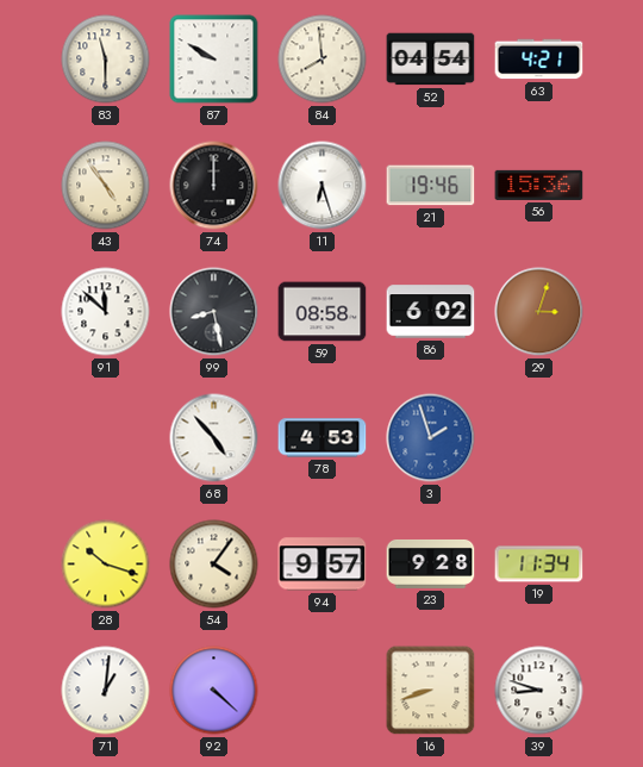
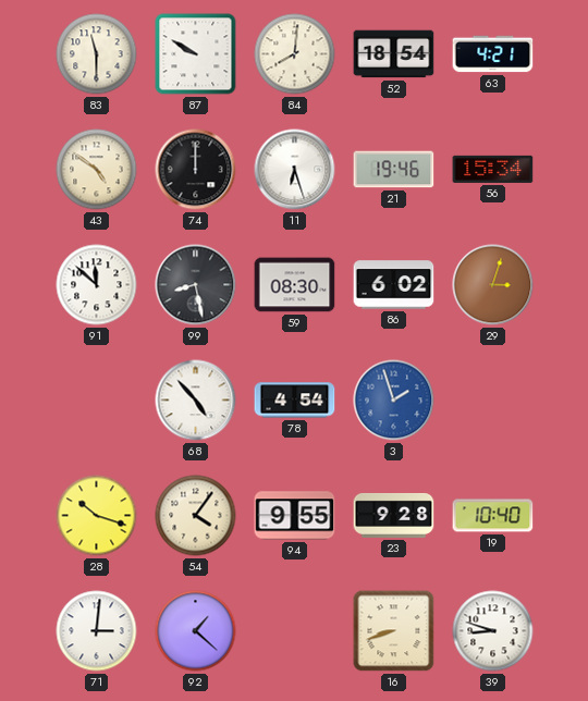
84: 7:59 -> 8:01
52: 04:54 -> 18:54
43: 4:54 -> 4:51
56: 15:36 -> 15:34
59: 08:58 -> 08:30
78: 4:53 -> 4:54
94: 9:57 -> 9:55
19: 11:34 -> 10:40
71: 1:01 -> 3:01
92: 4:22 -> 1:22
